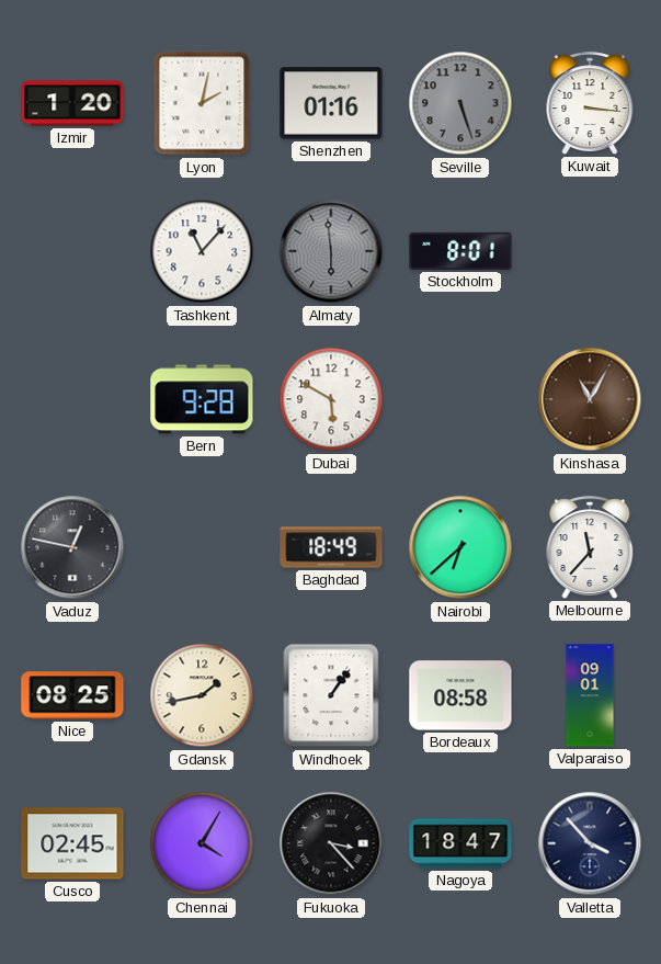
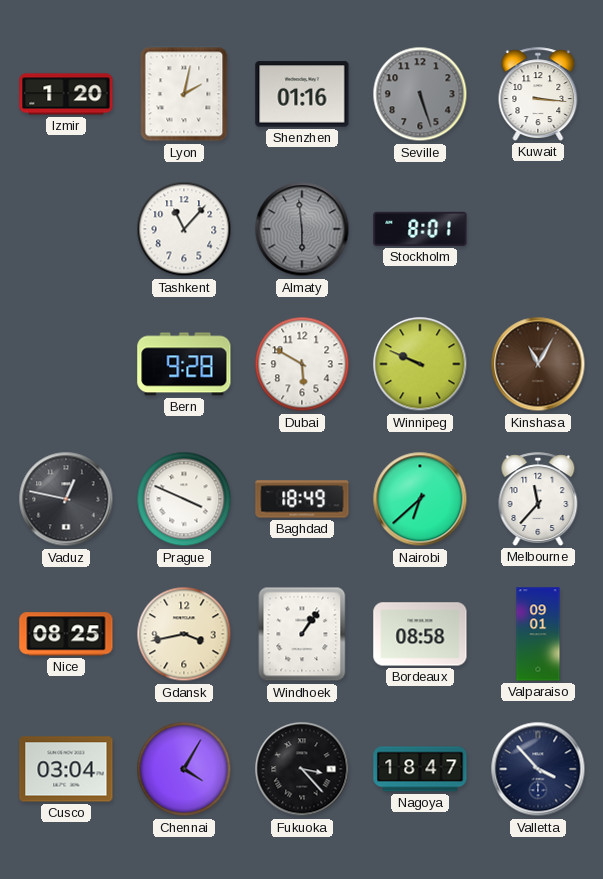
Winnipeg: none -> 9:49
Prague: none -> 3:49
Gdansk: 1:43 -> 3:43
Cusco: 02:45 -> 03:04
